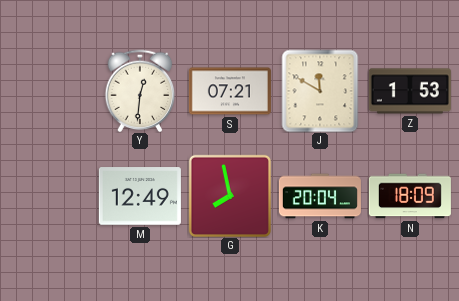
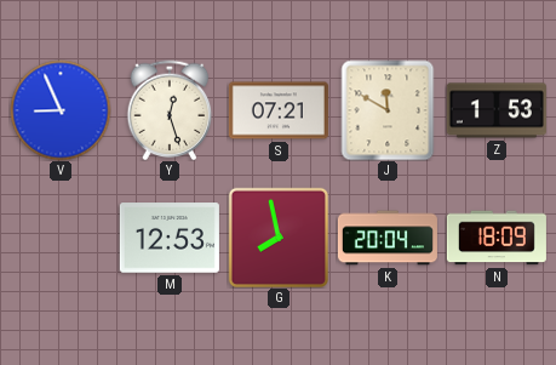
V: none -> 8:56
Y: 12:31 -> 12:27
M: 12:49 -> 12:53
